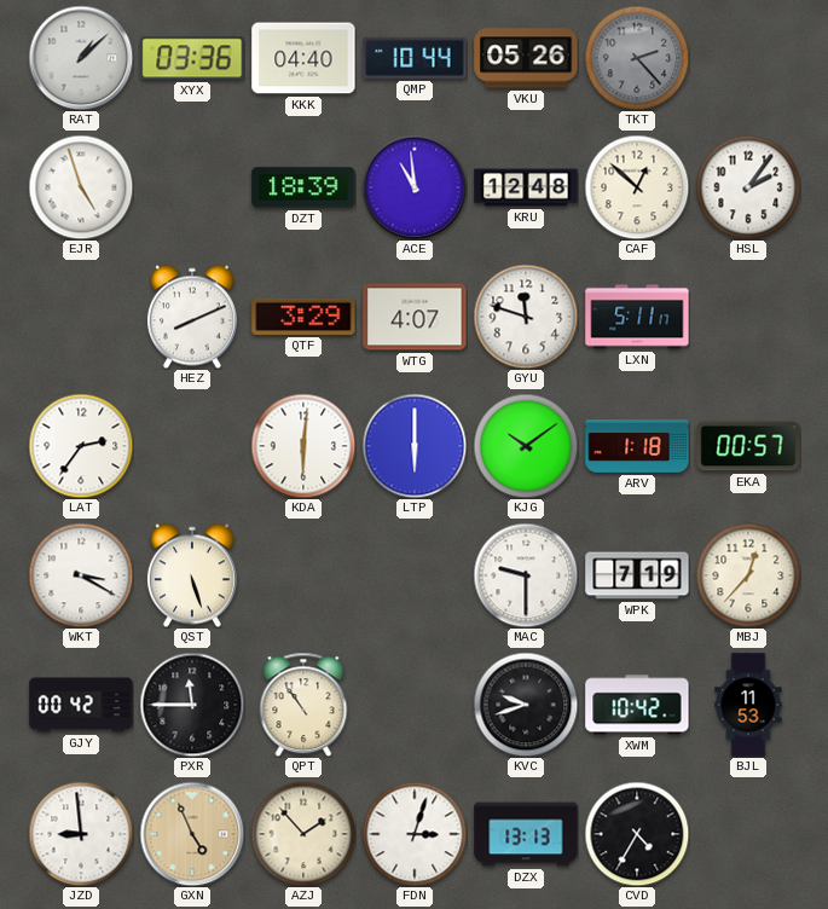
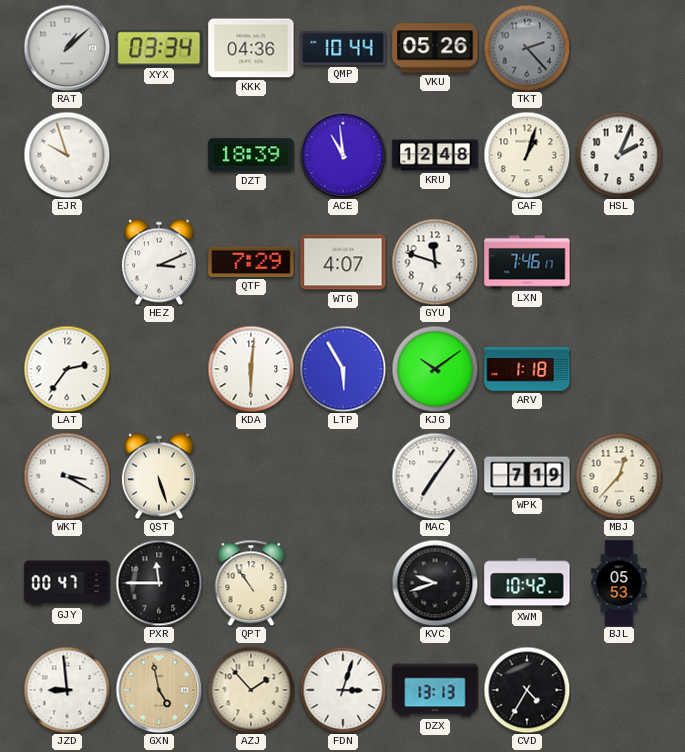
XYX: 03:36 -> 03:34
KKK: 04:40 -> 04:36
EJR: 4:57 -> 9:57
CAF: 12:52 -> 1:03
HSL: 2:06 -> 2:04
HEZ: 8:11 -> 3:11
QTF: 3:29 -> 7:29
LXN: 5:11 -> 7:46
LTP: 6:00 -> 5:55
EKA: 00:57 -> none
MAC: 9:30 -> 7:06
GJY: 00:42 -> 00:47
BJL: 11:53 -> 05:53
GXN: 4:56 -> 4:58
